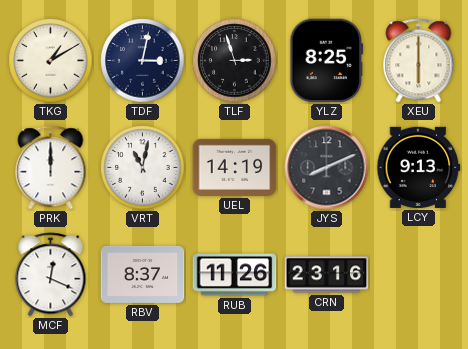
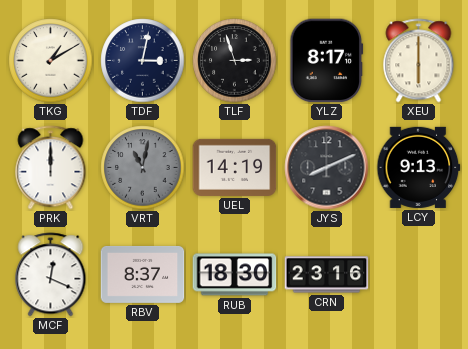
YLZ: 8:25 -> 8:17
VRT dial: white -> grey
RUB: 11:26 -> 18:30
